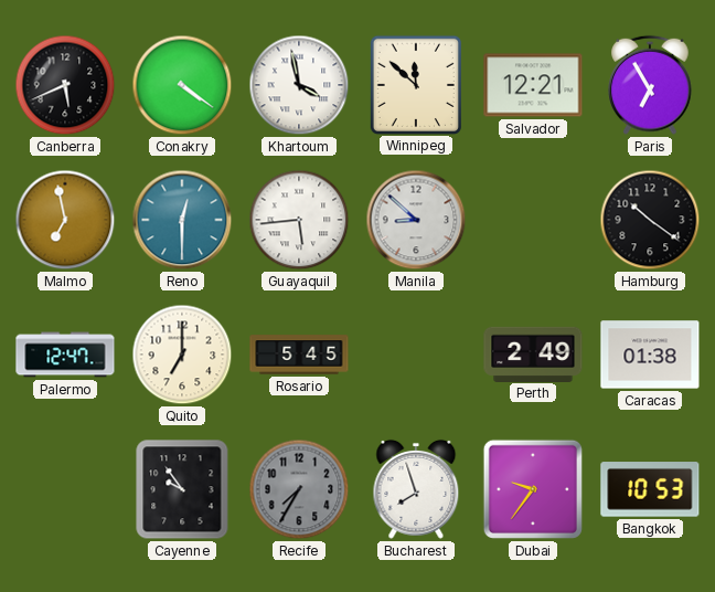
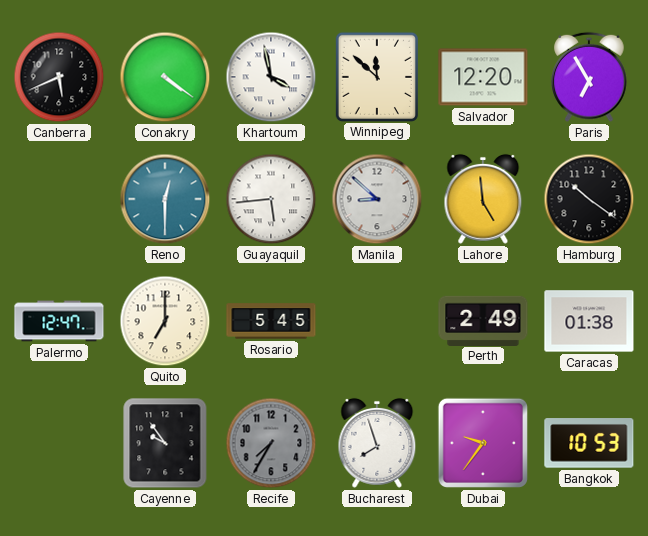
Salvador: 12:21 -> 12:20
Malmo: 6:58 -> none
Lahore: none -> 4:59
